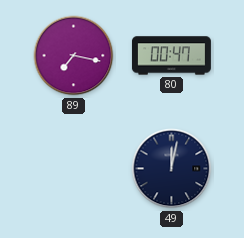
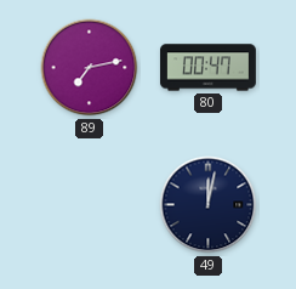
89: 7:17 -> 7:13
